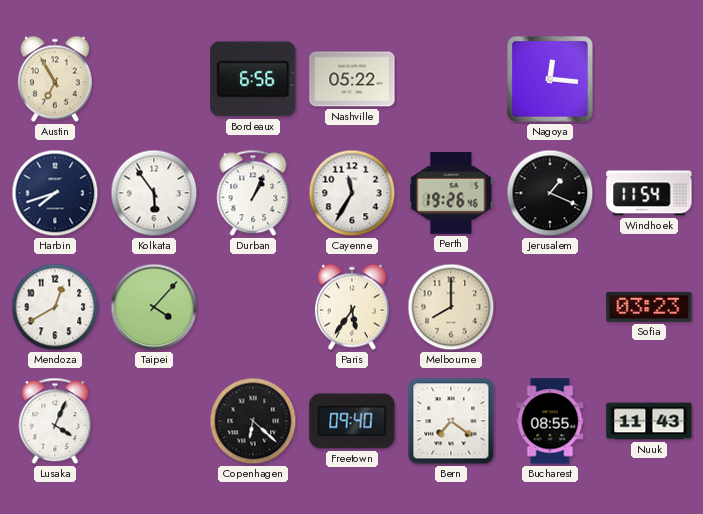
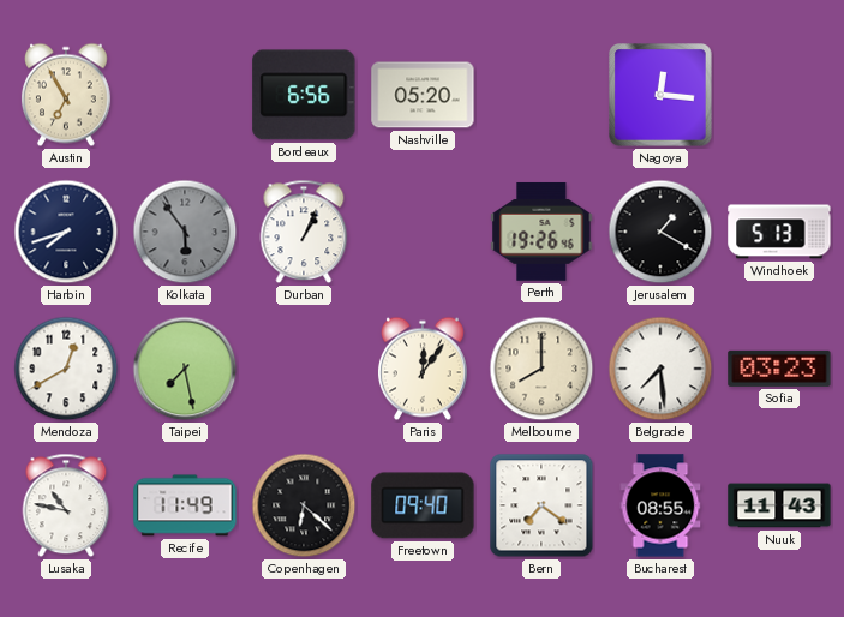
Nashville: 05:22 -> 05:20
Kolkata dial: white -> grey
Cayenne: 11:35 -> none
Jerusalem: 1:19 -> 1:20
Windhoek: 11:54 -> 5:13
Taipei: 4:07 -> 7:28
Paris: 5:36 -> 12:06
Belgrade: none -> 7:29
Lusaka: 4:04 -> 10:47
Recife: none -> 11:49
